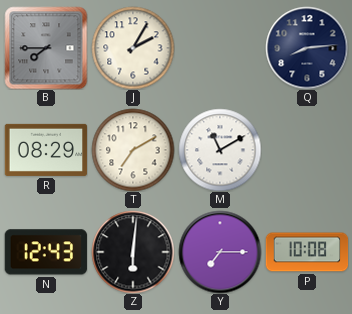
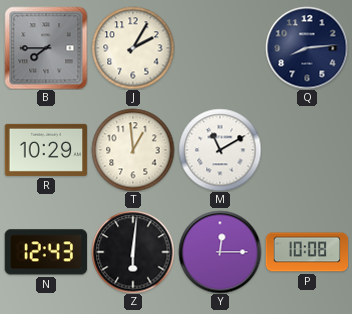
R: 08:29 -> 10:29
T: 7:10 -> 12:59
Y: 7:15 -> 12:15
